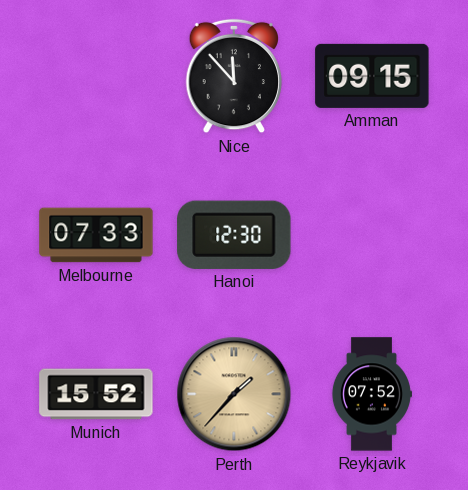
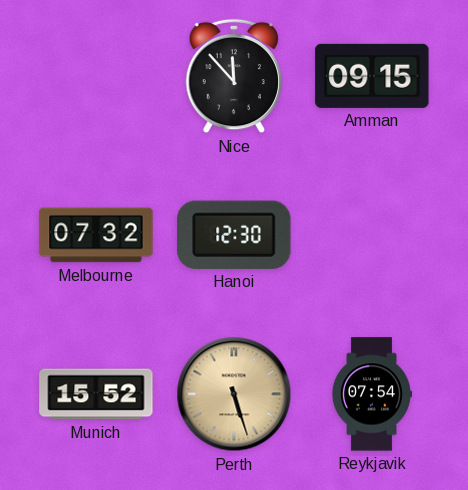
Melbourne: 07:33 -> 07:32
Perth: 1:37 -> 5:27
Reykjavik: 07:52 -> 07:54
